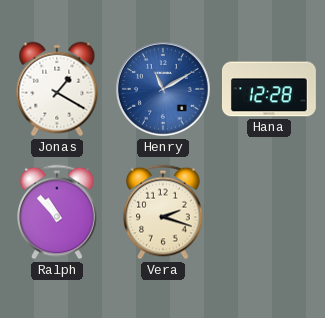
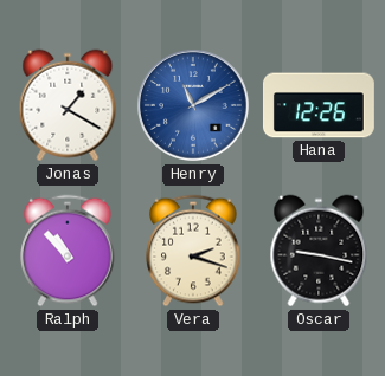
Hana: 12:28 -> 12:26
Oscar: none -> 9:17
